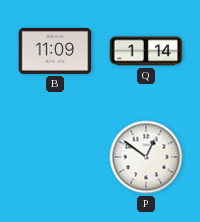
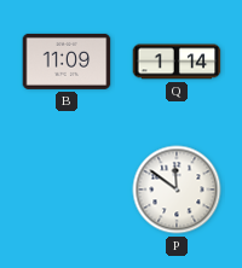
P: 12:51 -> 11:51
